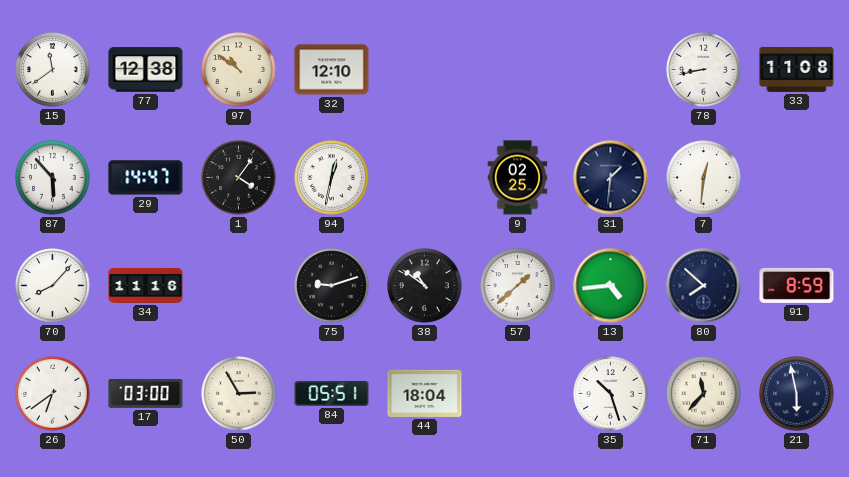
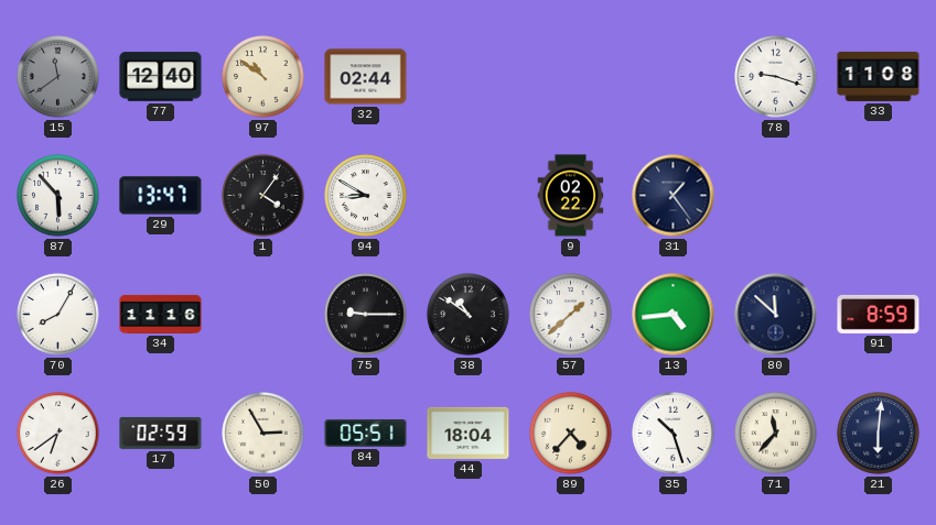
15 dial: white -> grey
77: 12:38 -> 12:40
32: 12:10 -> 02:44
78: 8:43 -> 9:18
29: 14:47 -> 13:47
94: 12:32 -> 8:50
9: 02:25 -> 02:22
31: 1:31 -> 1:24
7: 12:31 -> none
70: 8:07 -> 8:05
75: 9:12 -> 9:15
80: 7:52 -> 11:52
17: 03:00 -> 02:59
89: none -> 4:37
21: 5:58 -> 6:01
